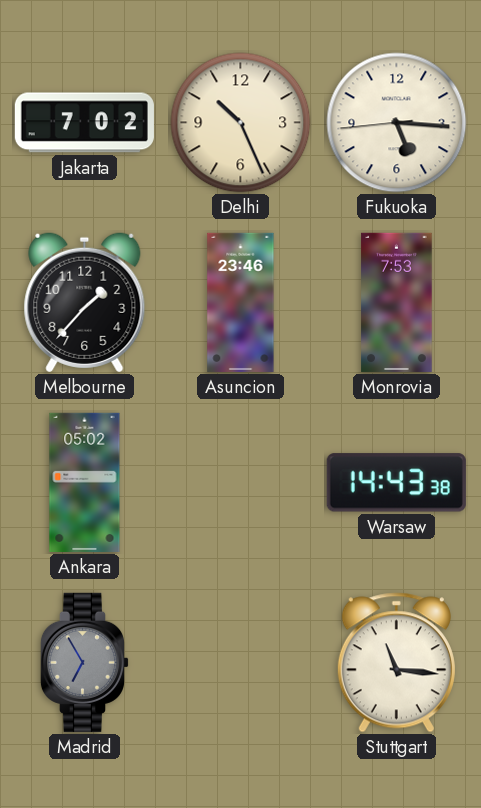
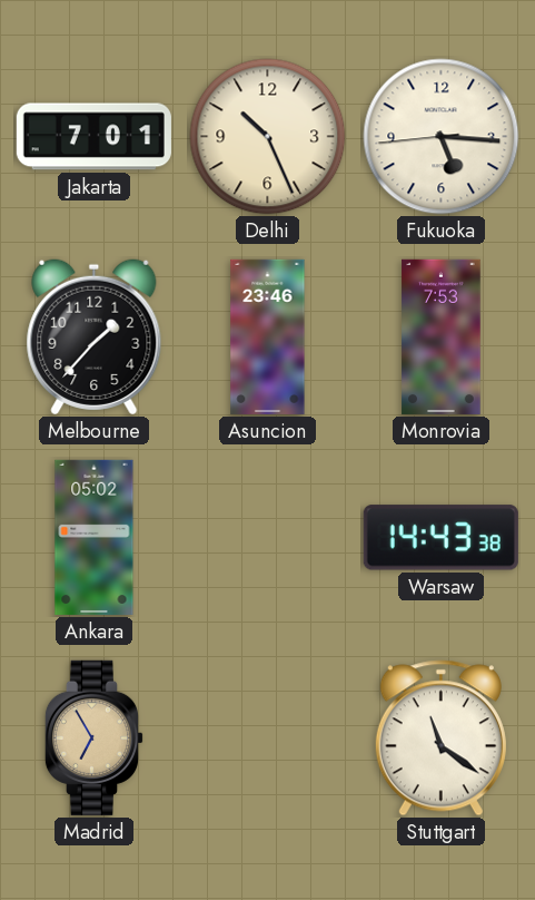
Jakarta: 7:02 -> 7:01
Madrid dial: grey -> champagne
Stuttgart: 11:16 -> 11:21
